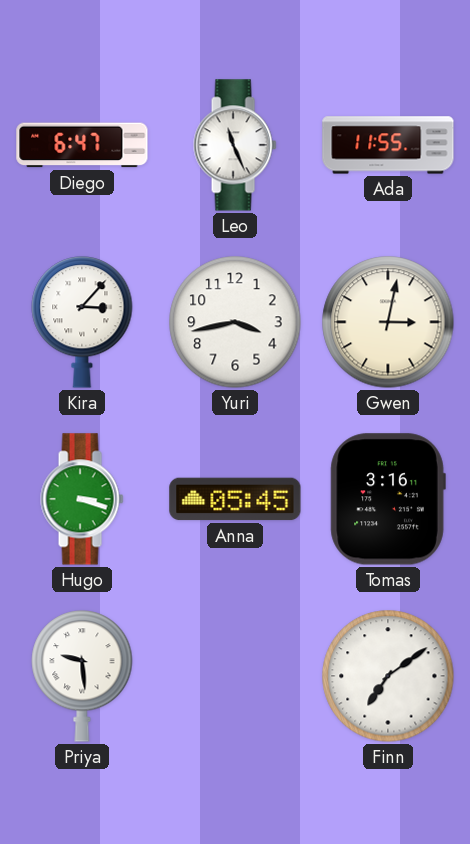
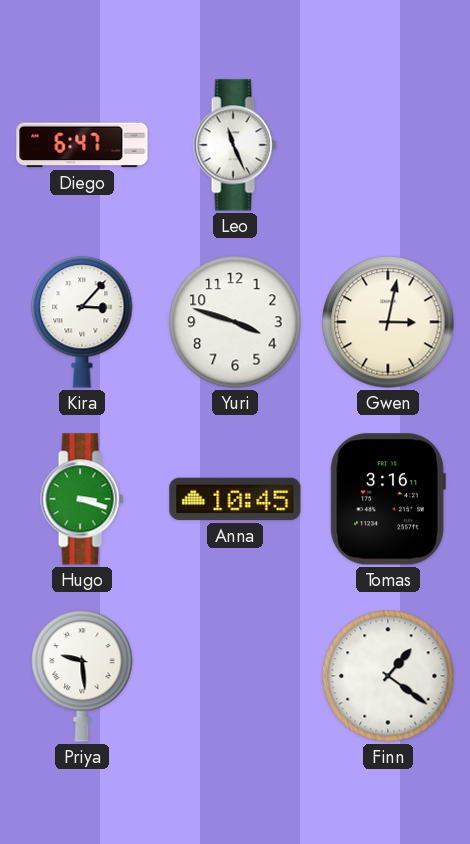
Ada: 11:55 -> none
Yuri: 3:43 -> 3:48
Anna: 05:45 -> 10:45
Finn: 7:09 -> 1:21
